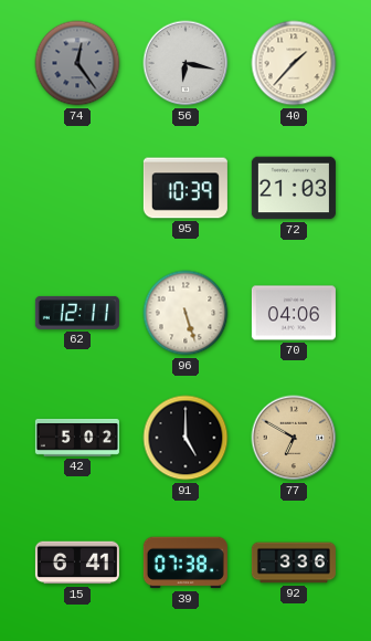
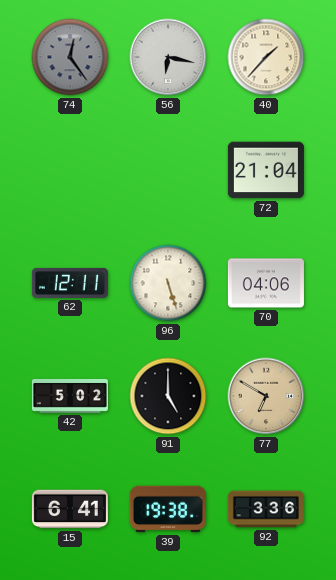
95: 10:39 -> none
72: 21:03 -> 21:04
39: 07:38 -> 19:38
